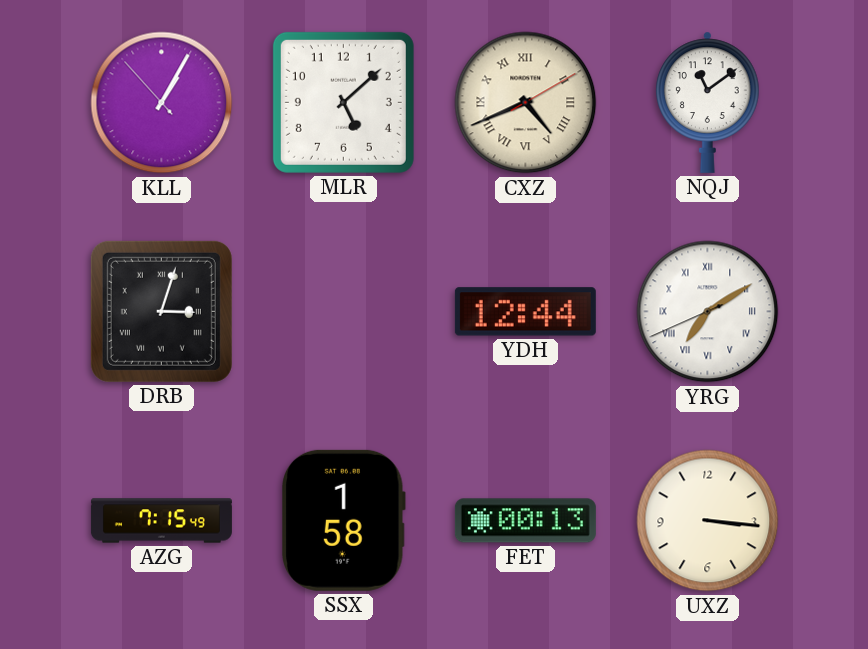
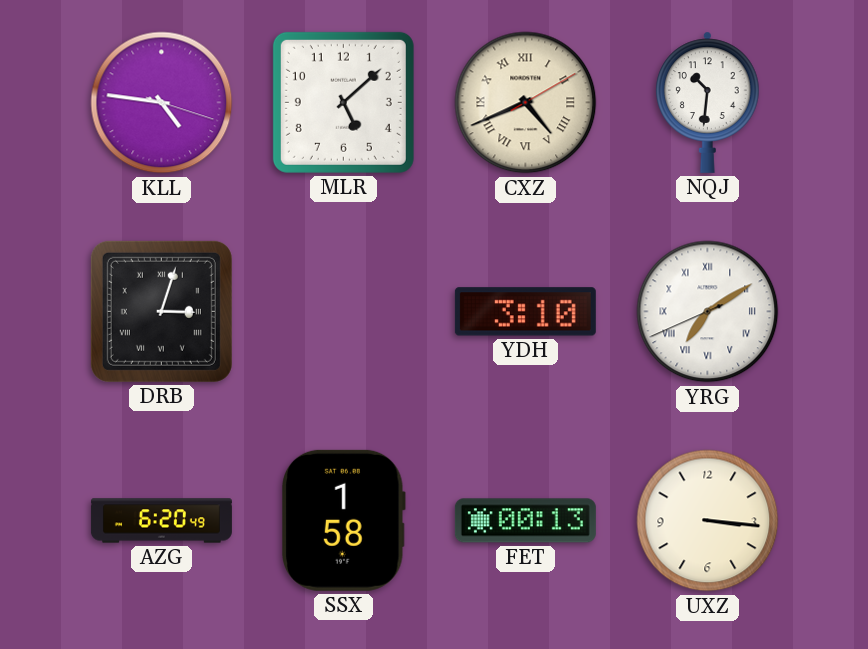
KLL: 1:04 -> 4:46
NQJ: 11:09 -> 10:31
YDH: 12:44 -> 3:10
AZG: 7:15 -> 6:20
